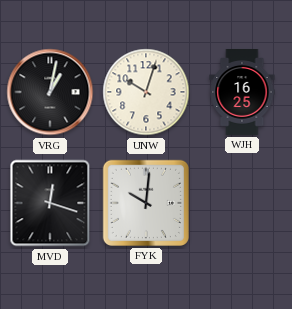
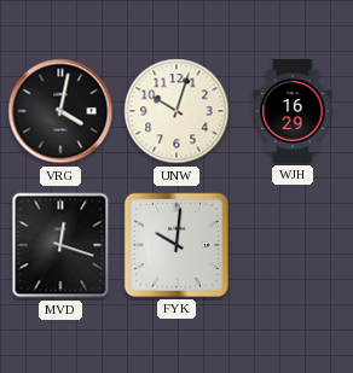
VRG: 1:02 -> 4:02
WJH: 16:25 -> 16:29
